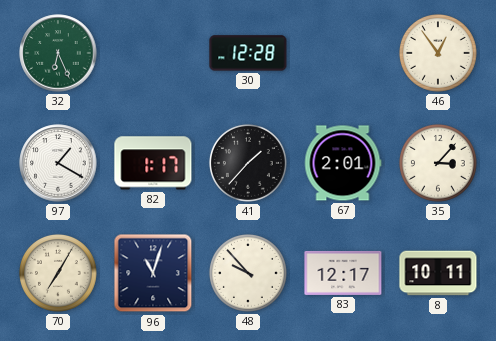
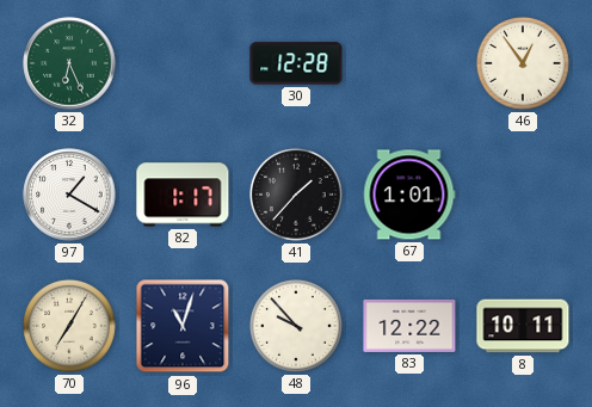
67: 2:01 -> 1:01
35: 3:07 -> none
83: 12:17 -> 12:22
